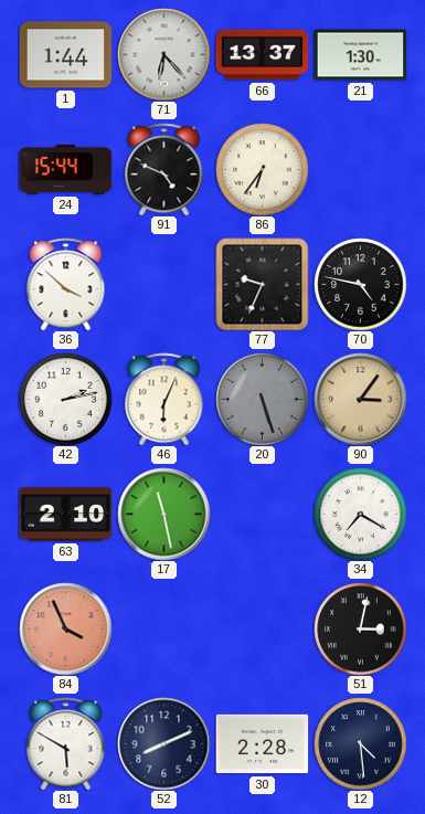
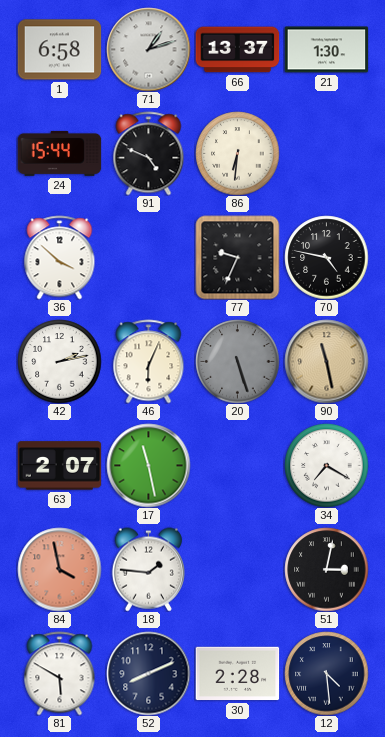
1: 1:44 -> 6:58
71: 6:23 -> 1:12
86: 6:36 -> 6:31
90: 3:06 -> 11:28
63: 2:10 -> 2:07
84: 3:56 -> 3:58
18: none -> 1:46
